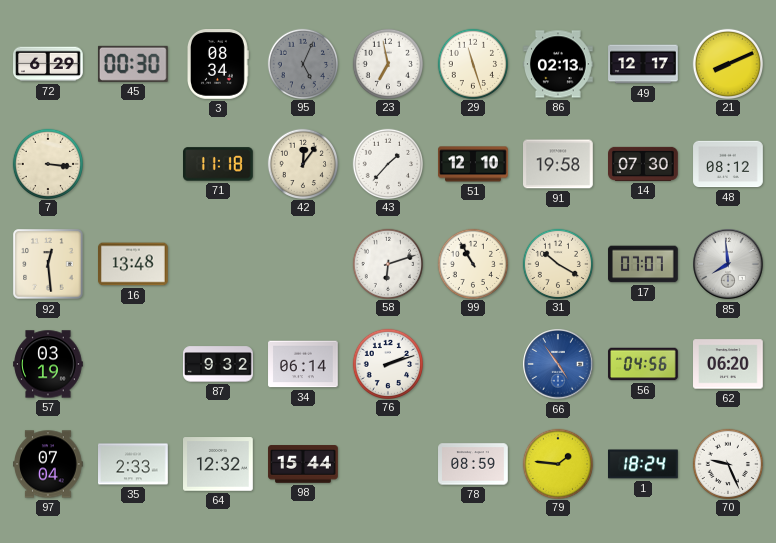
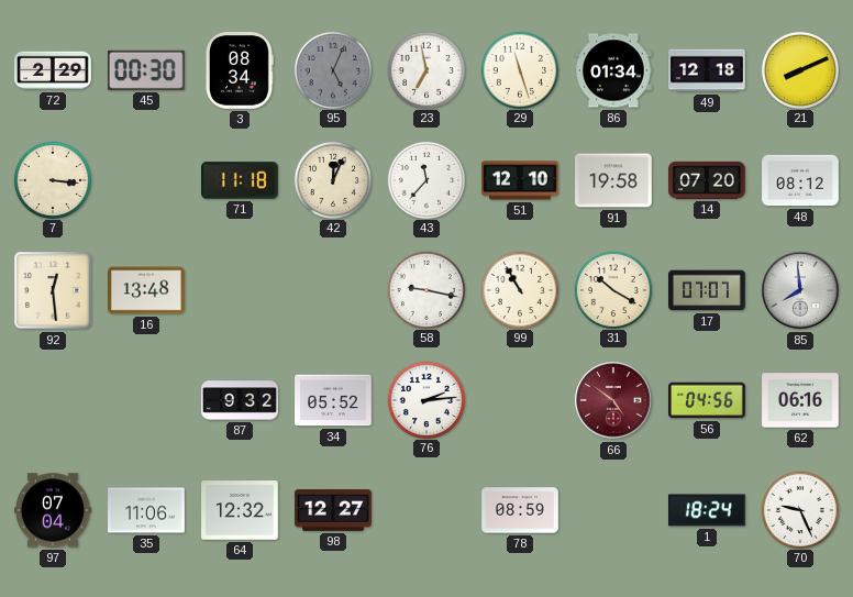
72: 6:29 -> 2:29
86: 02:13 -> 01:34
49: 12:17 -> 12:18
42: 12:06 -> 12:04
43: 1:37 -> 11:37
14: 07:30 -> 07:20
58: 6:12 -> 9:17
57: 03:19 -> none
34: 06:14 -> 05:52
76: 2:12 -> 2:14
66: 4:54 -> 4:51
66 dial: blue -> burgundy
62: 06:20 -> 06:16
35: 2:33 -> 11:06
98: 15:44 -> 12:27
79: 1:46 -> none
